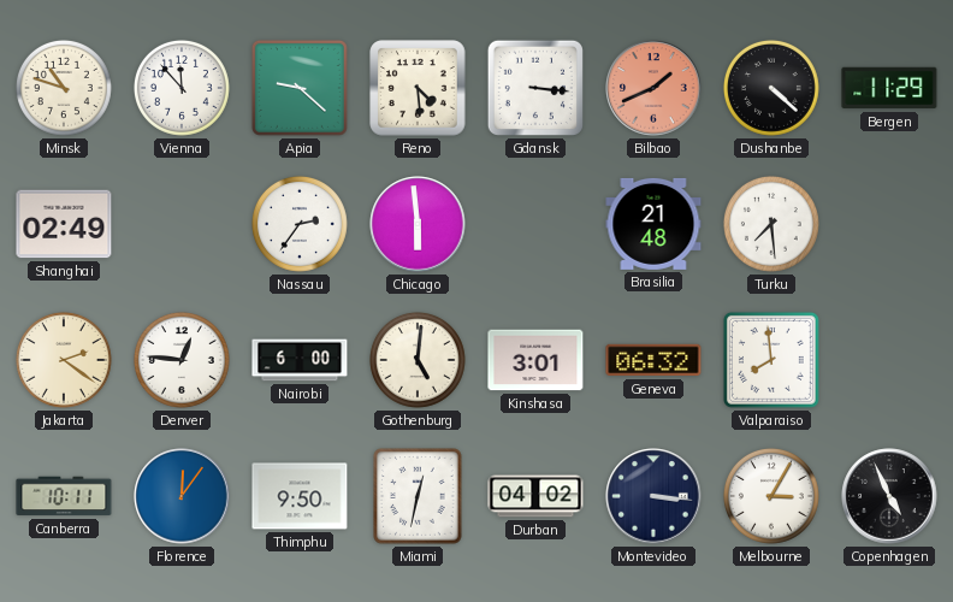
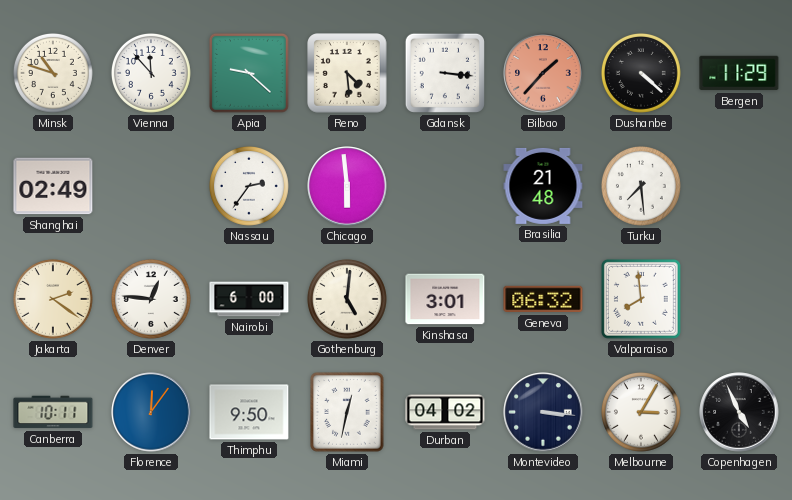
Bilbao: 1:41 -> 1:37
